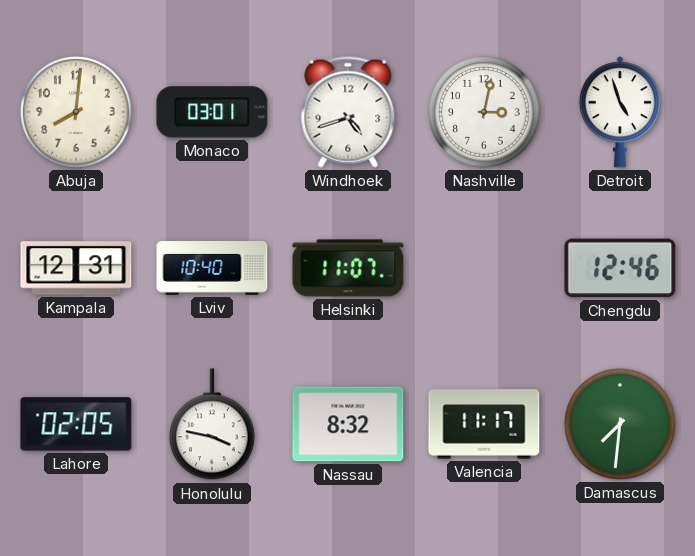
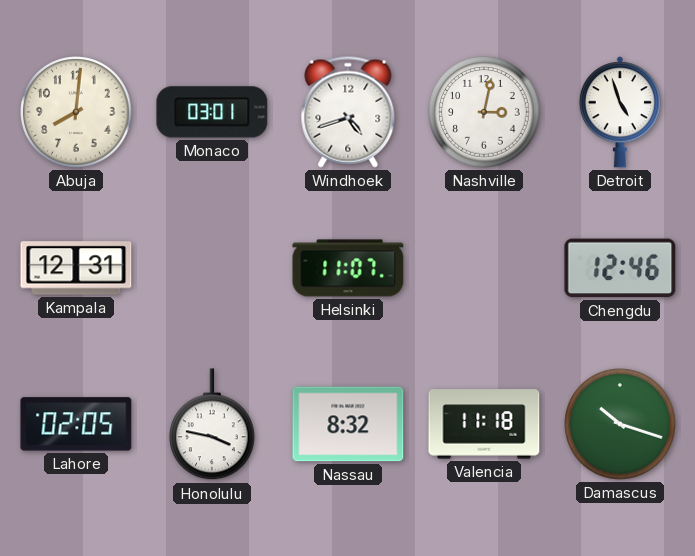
Lviv: 10:40 -> none
Valencia: 11:17 -> 11:18
Damascus: 7:31 -> 10:18
